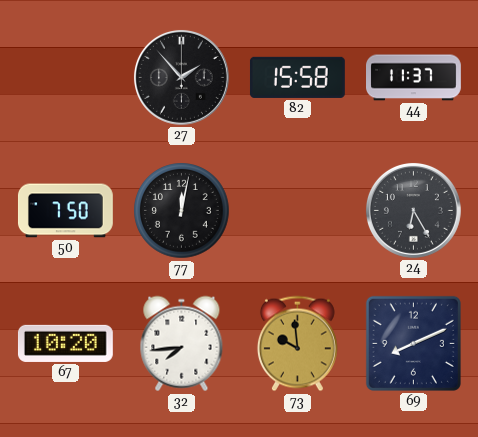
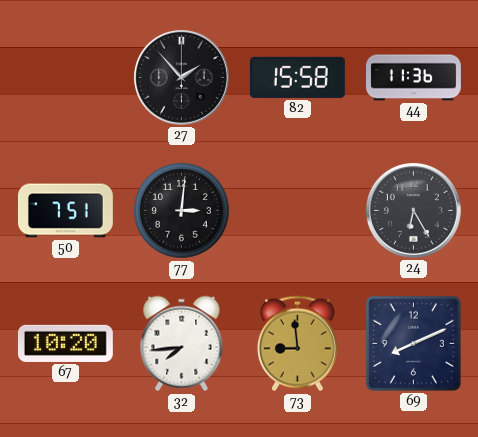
44: 11:37 -> 11:36
50: 7:50 -> 7:51
77: 12:02 -> 3:01
73: 9:59 -> 8:59
